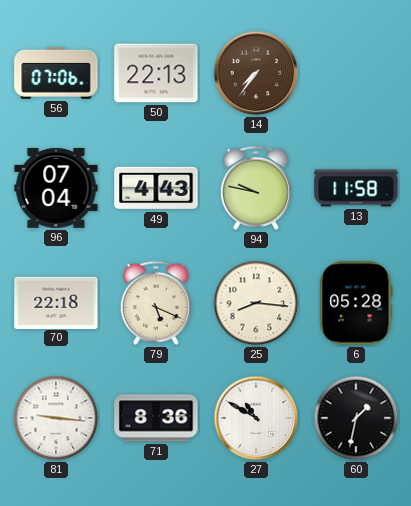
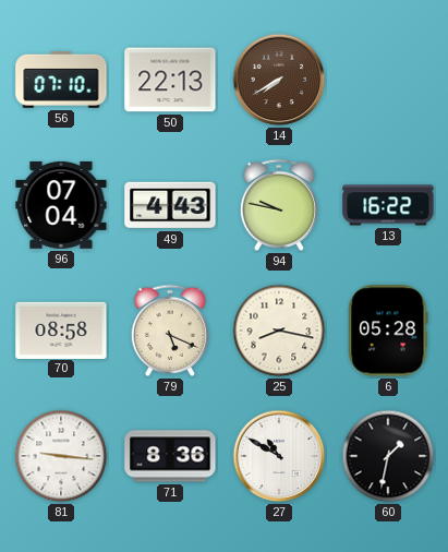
56: 07:06 -> 07:10
14: 7:36 -> 7:40
13: 11:58 -> 16:22
70: 22:18 -> 08:58
25: 8:16 -> 8:17
